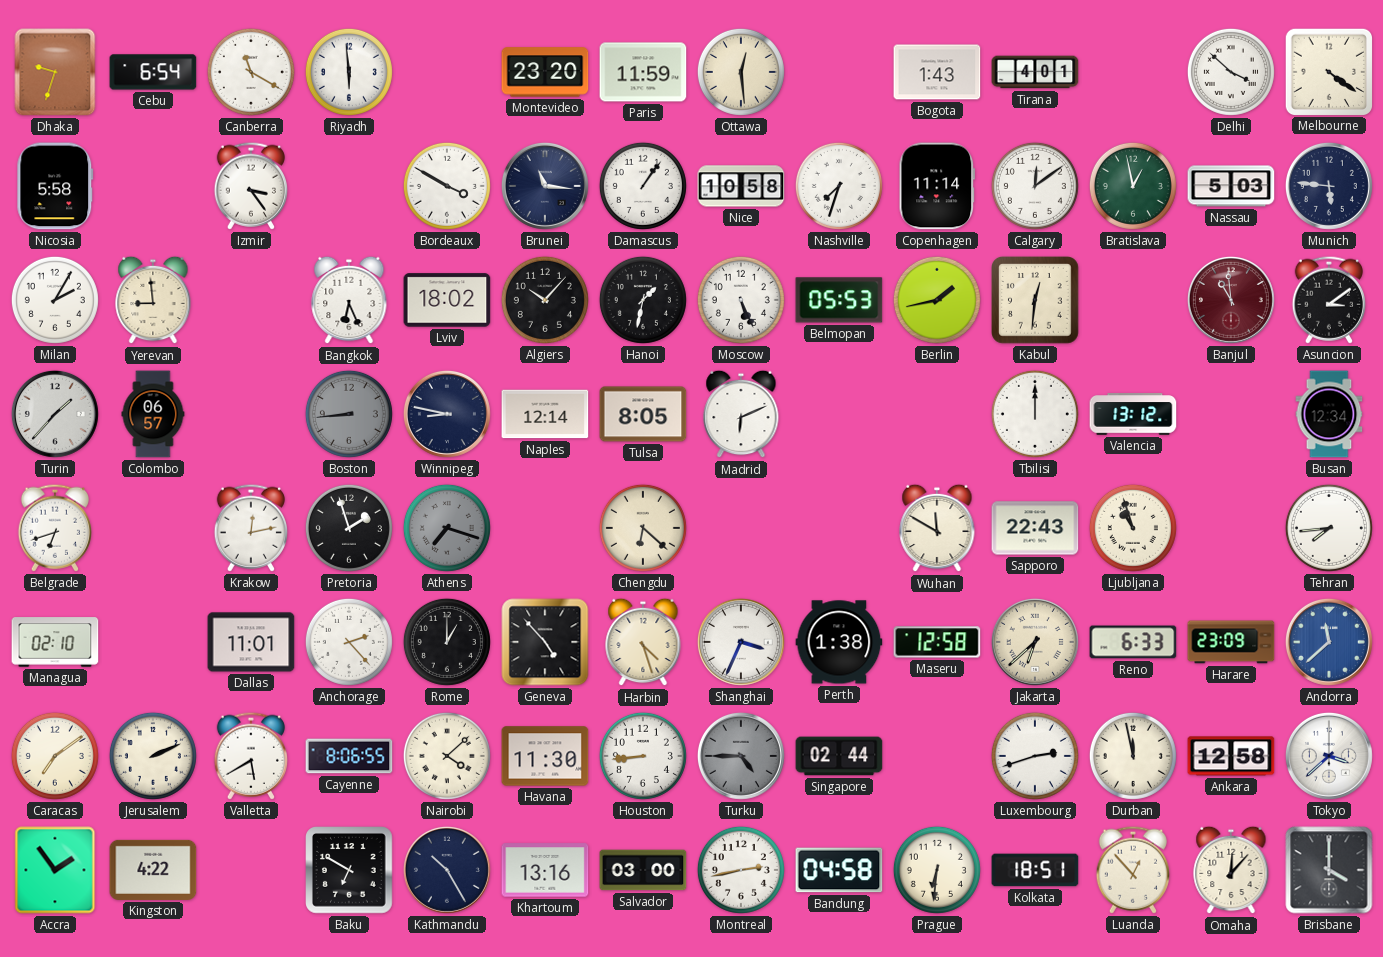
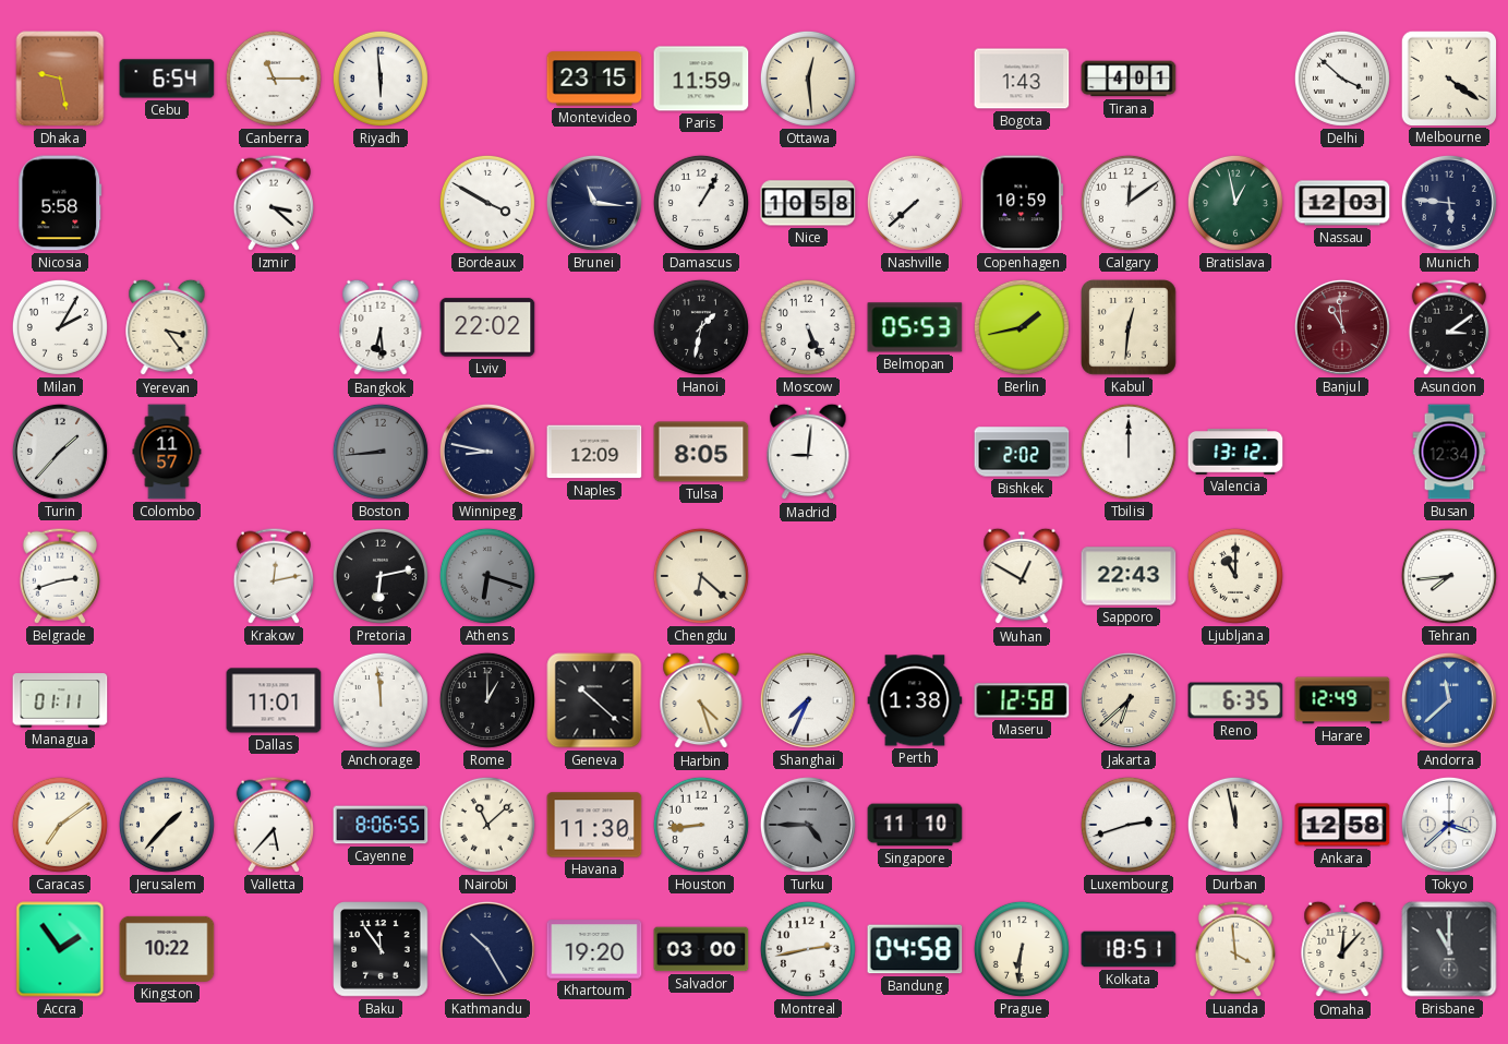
Dhaka: 9:33 -> 9:28
Canberra: 11:20 -> 11:15
Montevideo: 23:20 -> 23:15
Izmir: 3:24 -> 3:22
Damascus: 1:06 -> 1:05
Nashville: 7:33 -> 7:38
Copenhagen: 11:14 -> 10:59
Nassau: 5:03 -> 12:03
Yerevan: 8:59 -> 3:24
Bangkok: 6:26 -> 6:29
Lviv: 18:02 -> 22:02
Algiers: 10:07 -> none
Colombo: 06:57 -> 11:57
Naples: 12:14 -> 12:09
Madrid: 6:11 -> 9:01
Bishkek: none -> 2:02
Belgrade: 6:42 -> 2:42
Pretoria: 1:57 -> 6:13
Athens: 7:18 -> 6:18
Wuhan: 11:50 -> 12:50
Ljubljana: 10:57 -> 11:00
Managua: 02:10 -> 01:11
Anchorage: 2:23 -> 11:59
Geneva: 4:53 -> 10:22
Shanghai: 3:34 -> 7:34
Reno: 6:33 -> 6:35
Harare: 23:09 -> 12:49
Jerusalem: 2:11 -> 1:37
Valletta: 5:40 -> 5:37
Nairobi: 4:08 -> 11:08
Singapore: 02:44 -> 11:10
Kingston: 4:22 -> 10:22
Baku: 6:50 -> 11:54
Khartoum: 13:16 -> 19:20
Luanda: 12:53 -> 3:59
Brisbane: 4:00 -> 11:00
